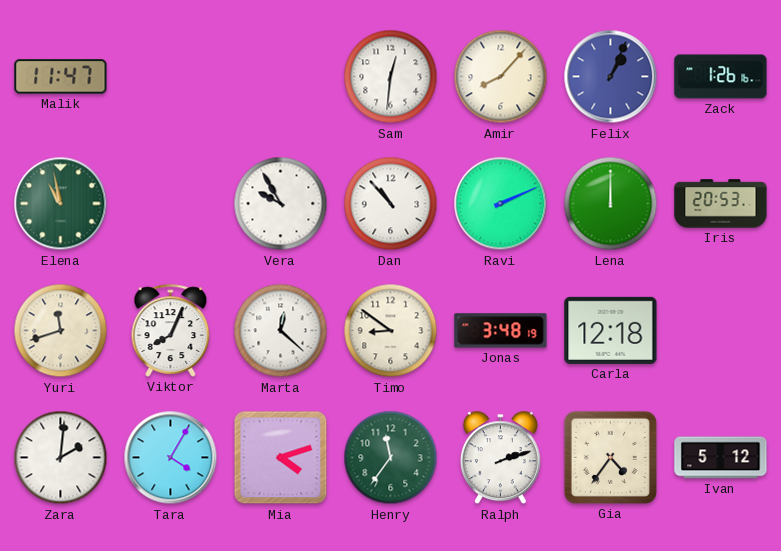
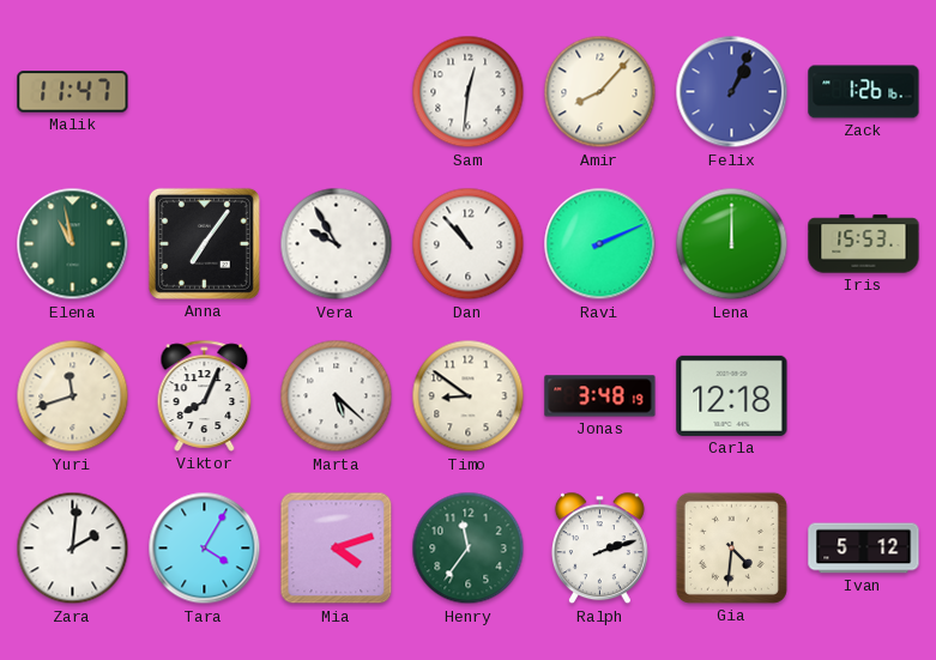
Anna: none -> 7:06
Iris: 20:53 -> 15:53
Marta: 12:22 -> 5:22
Gia: 4:36 -> 4:31
